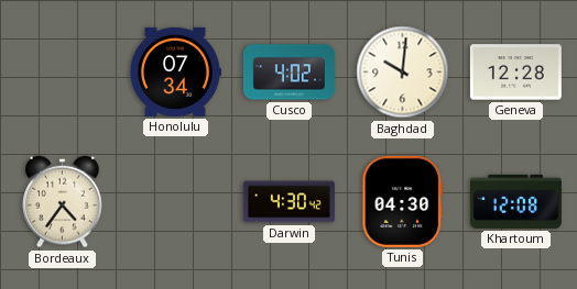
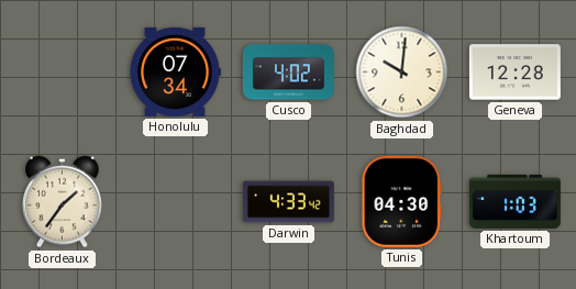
Bordeaux: 4:36 -> 1:36
Darwin: 4:30 -> 4:33
Khartoum: 12:08 -> 1:03
